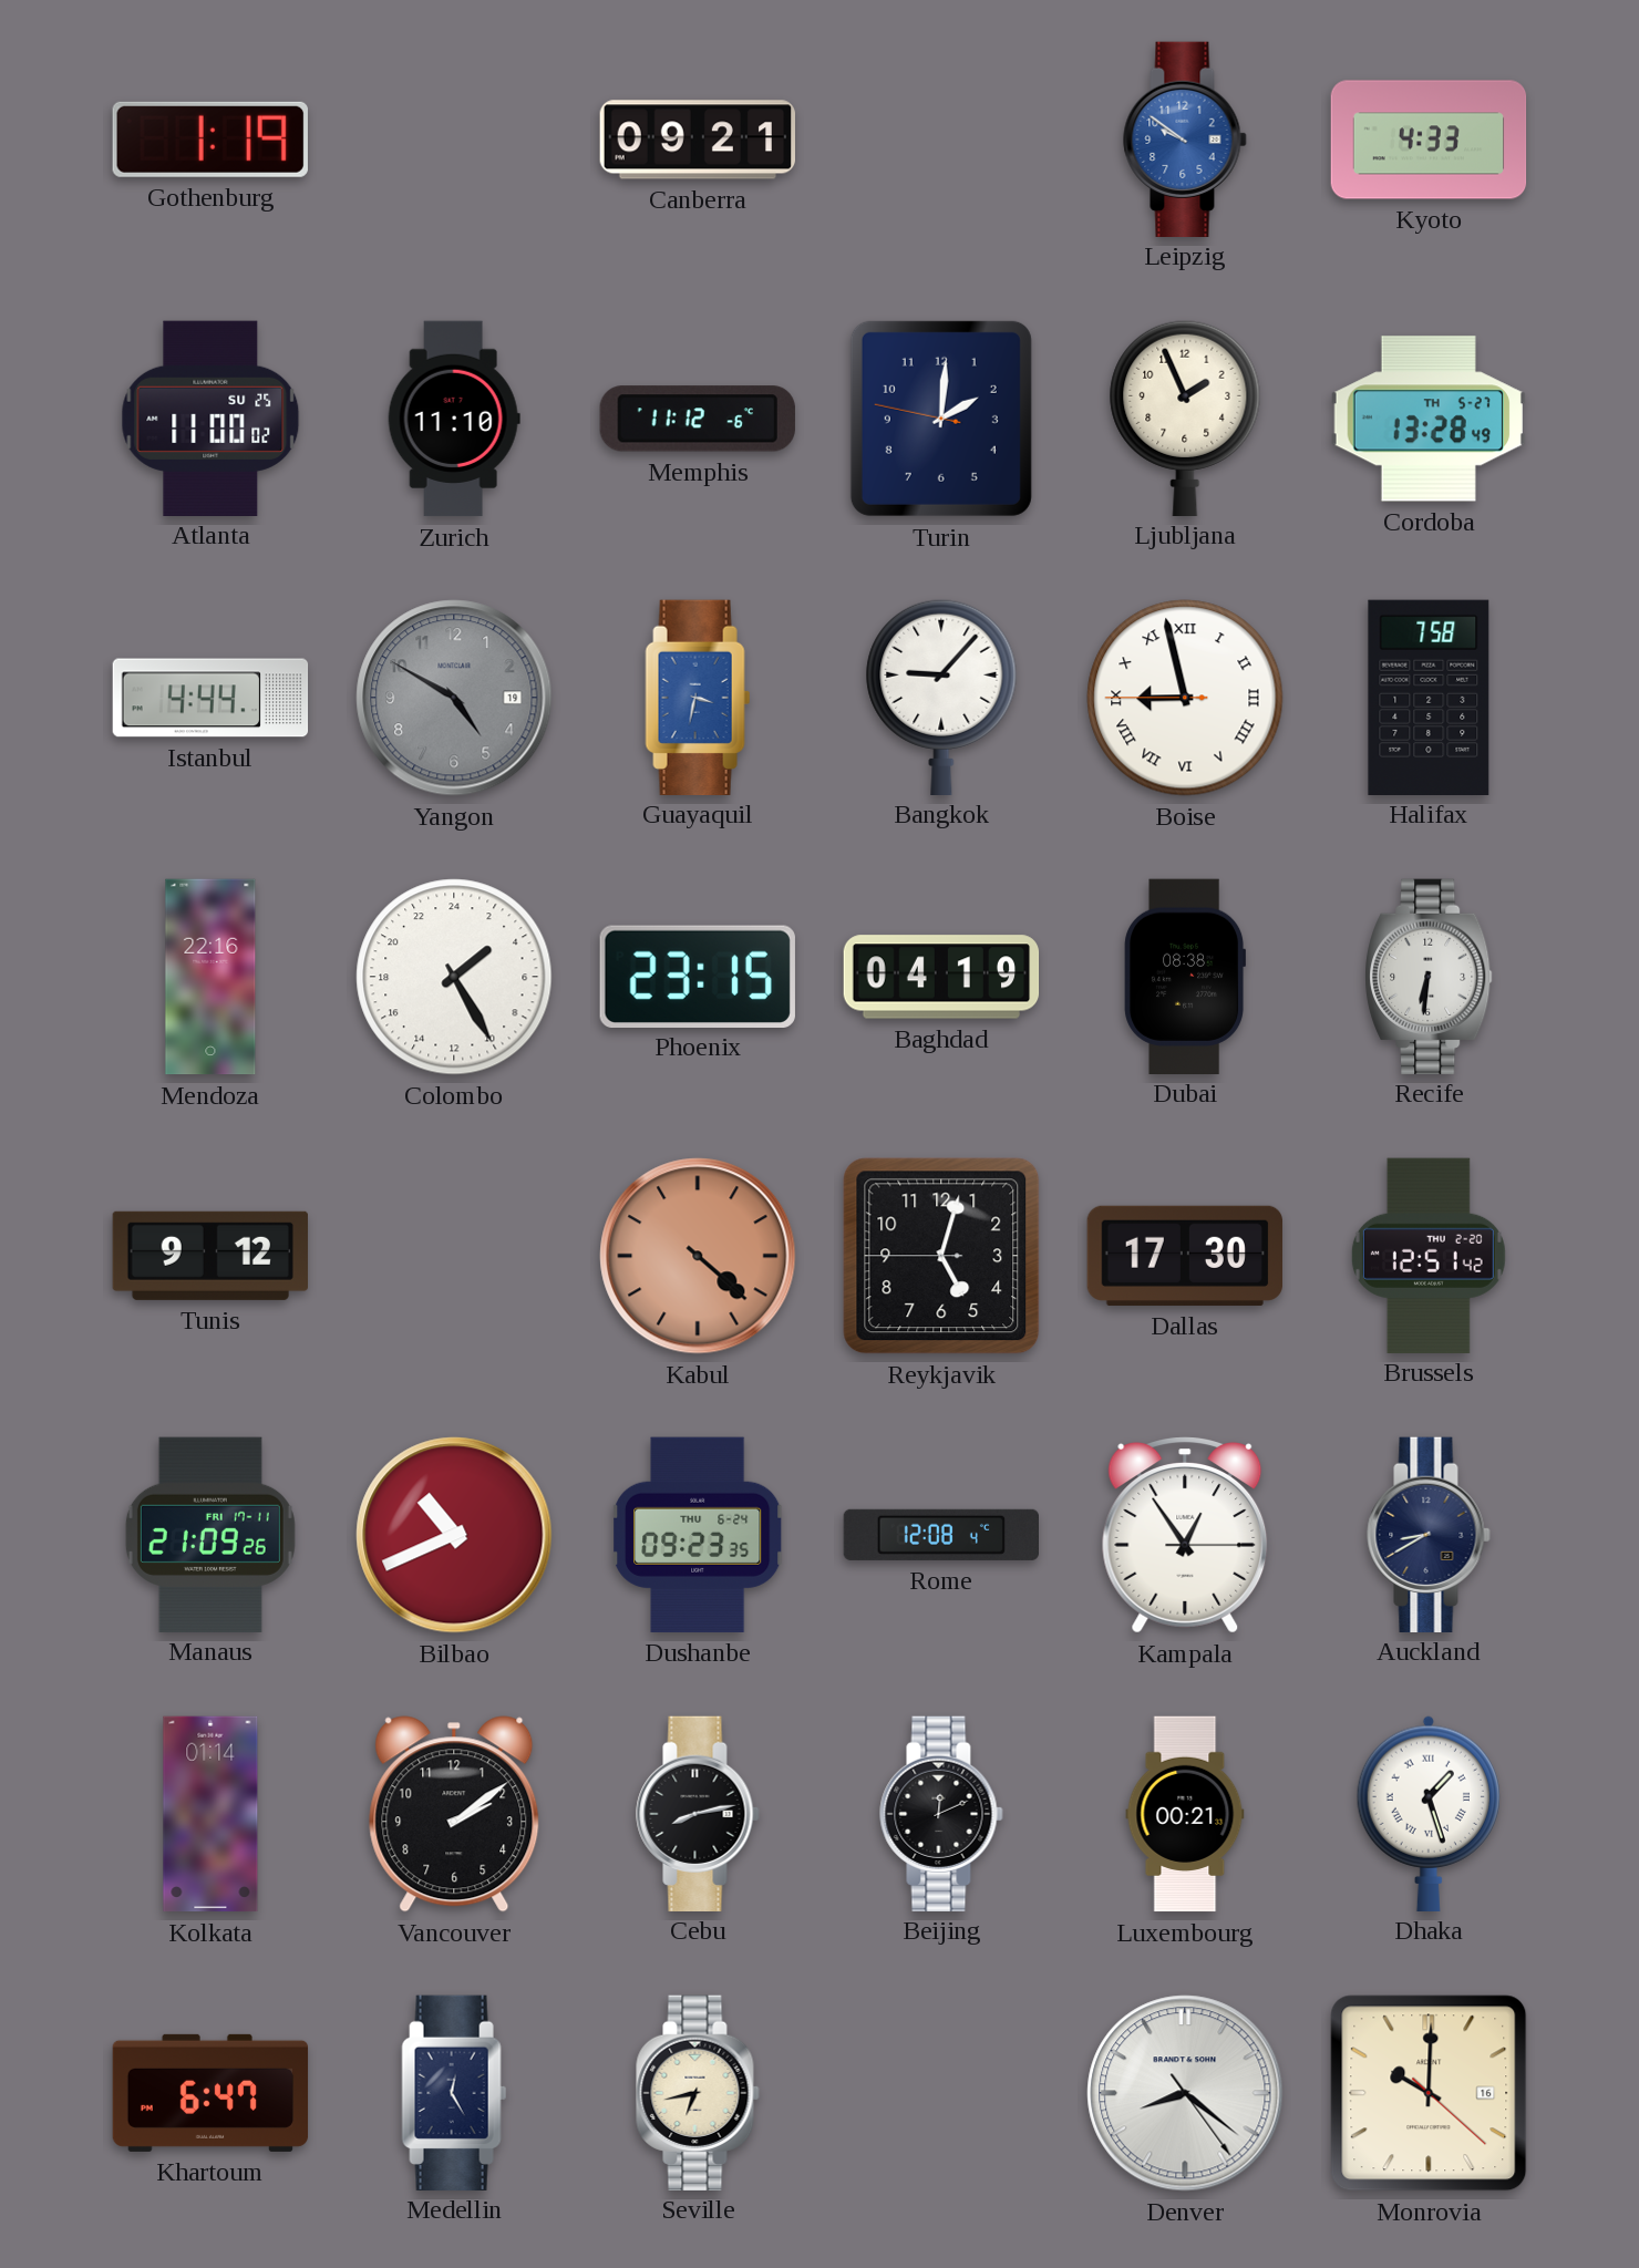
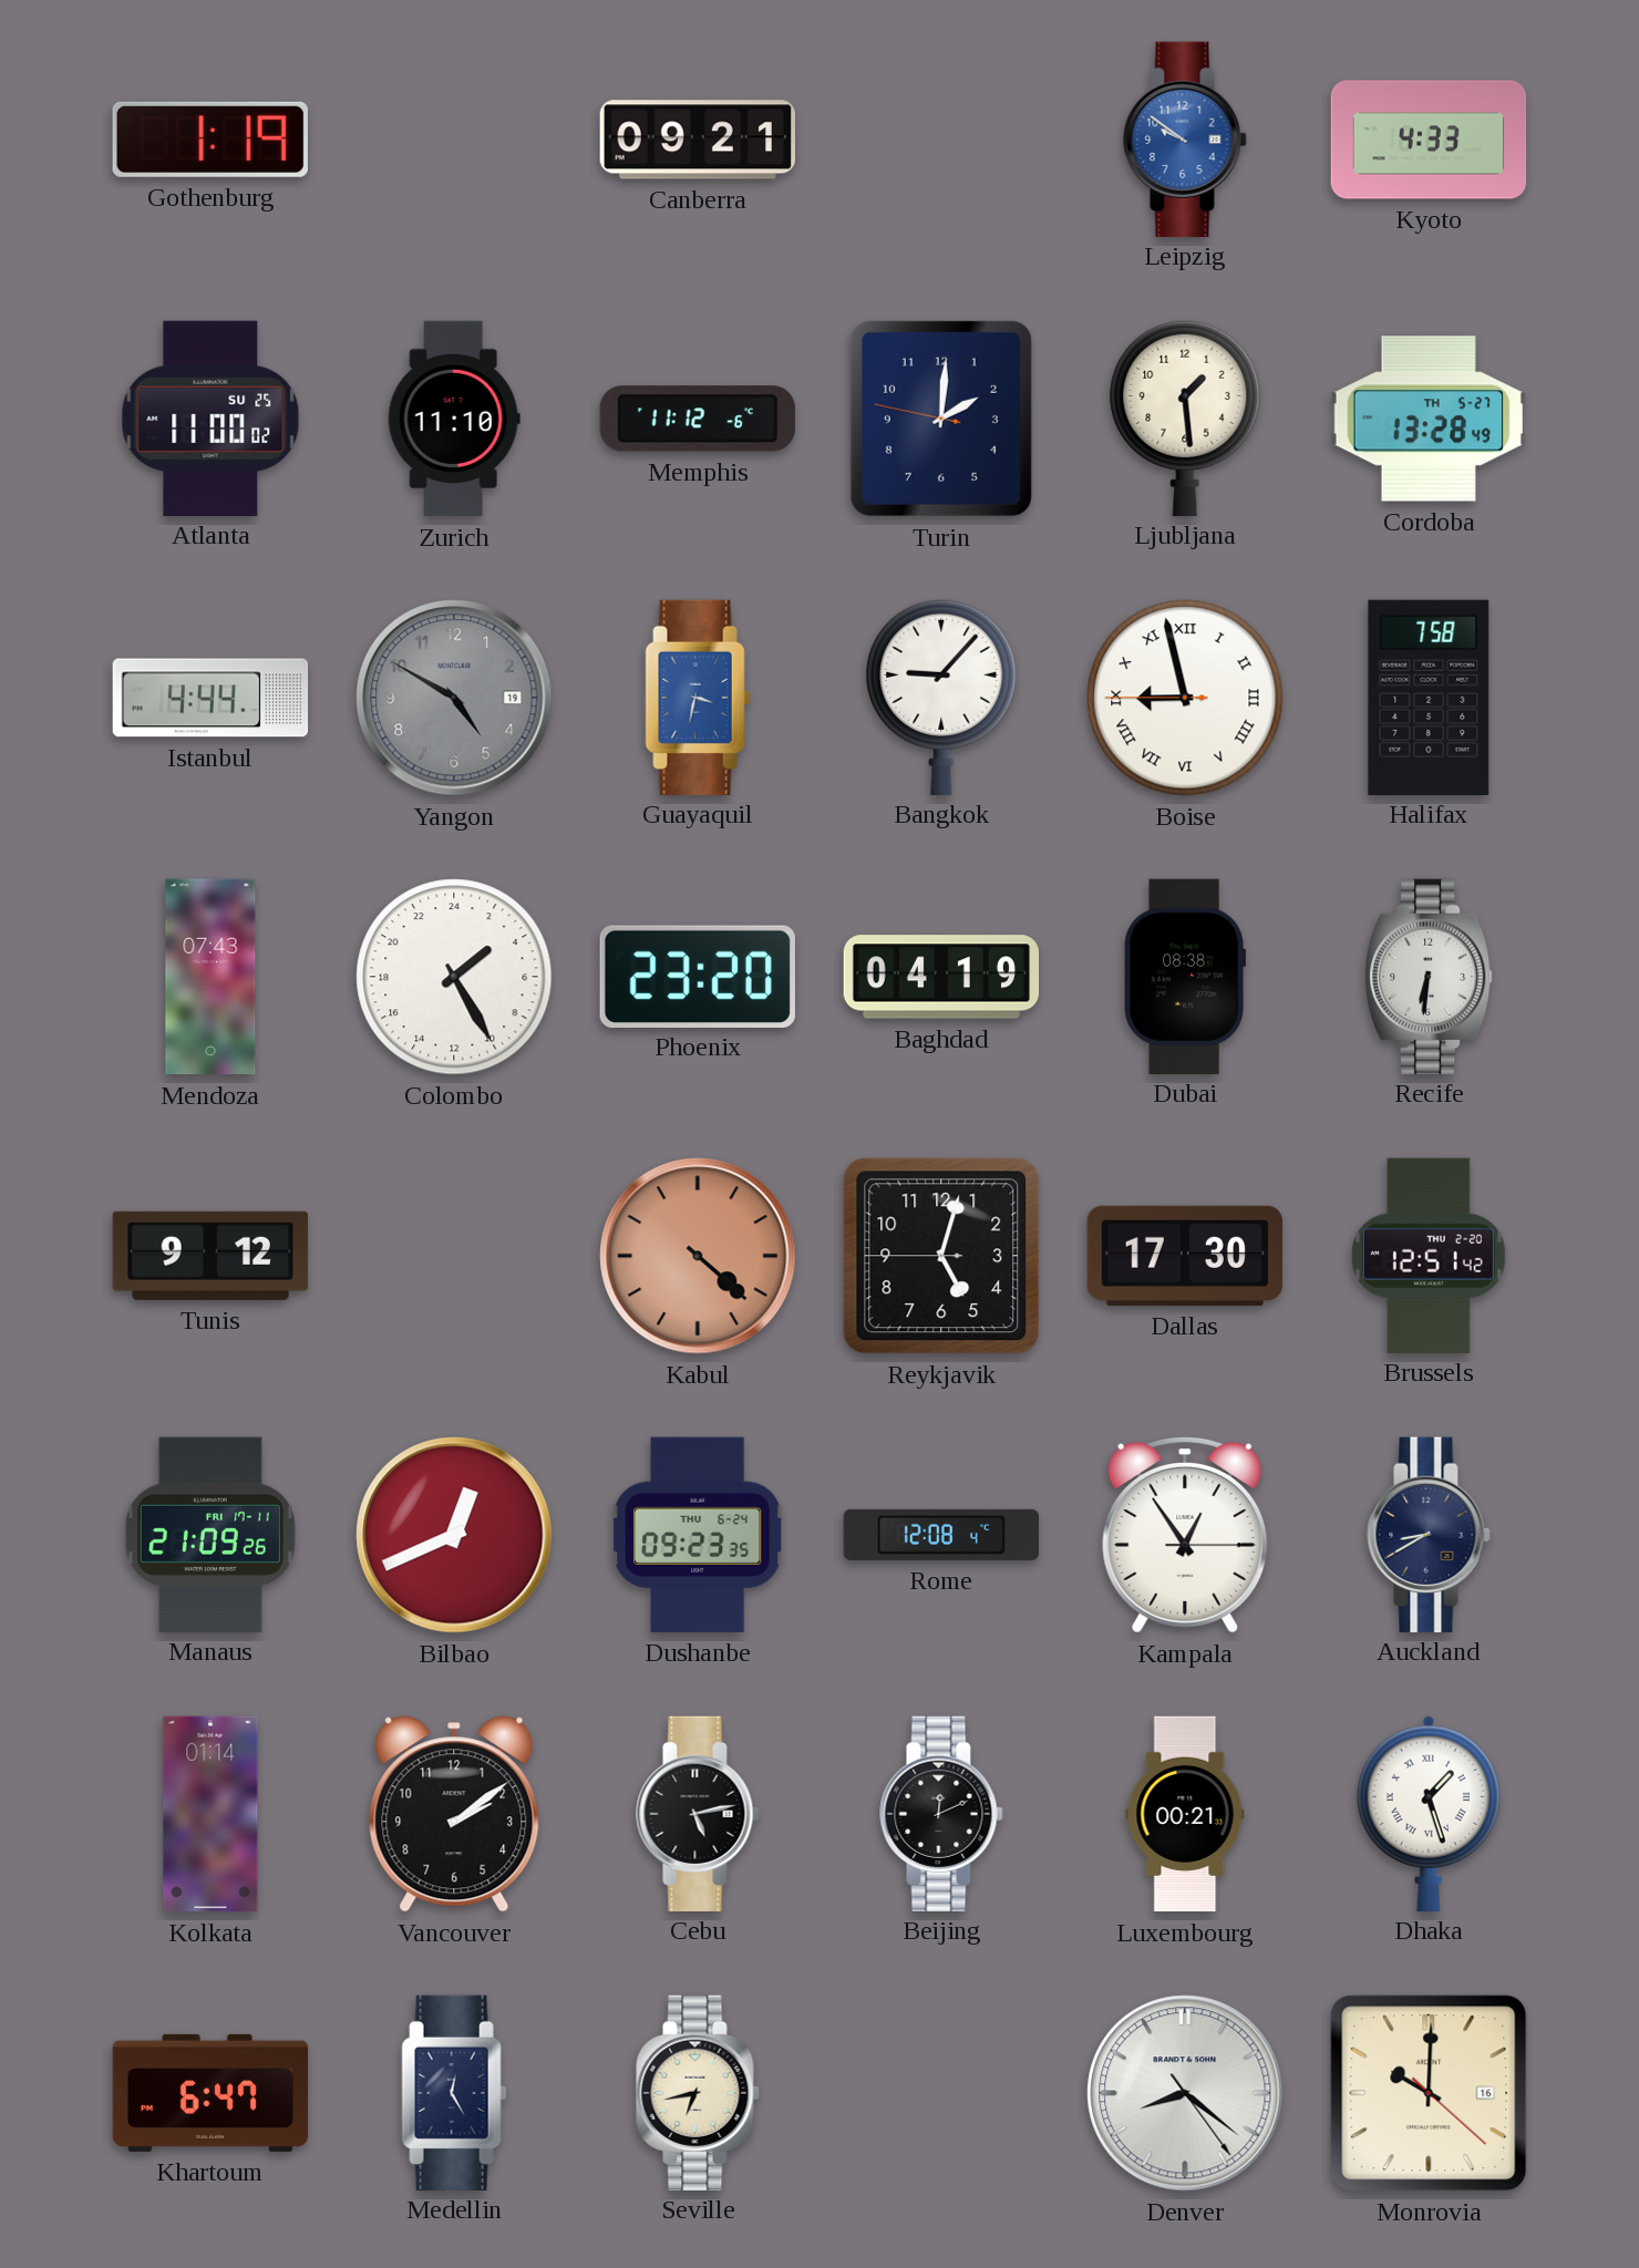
Ljubljana: 1:56 -> 1:29
Mendoza: 22:16 -> 07:43
Phoenix: 23:15 -> 23:20
Bilbao: 10:41 -> 12:41
Cebu: 8:13 -> 5:13
